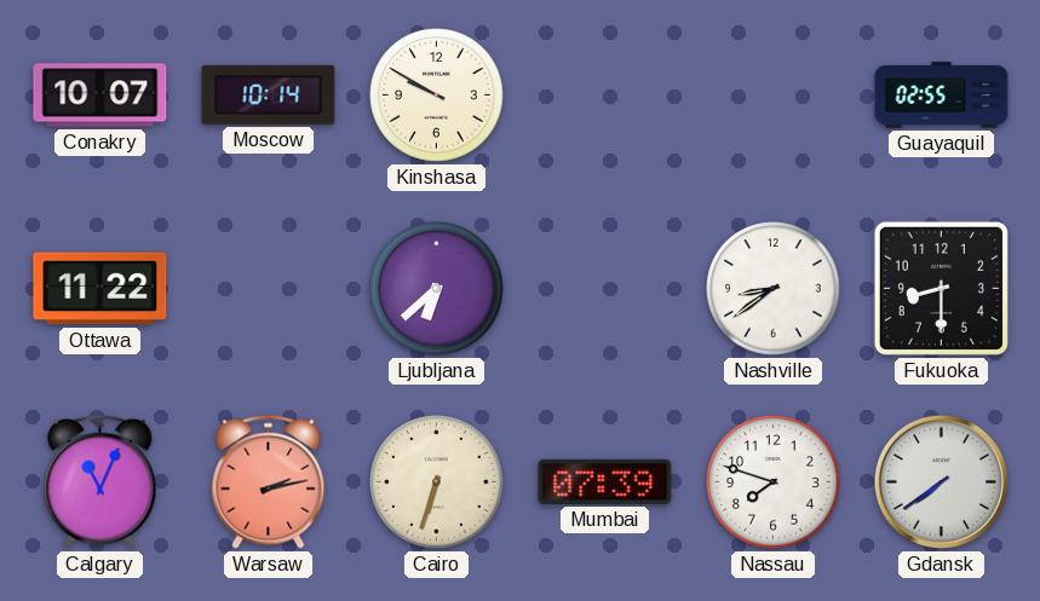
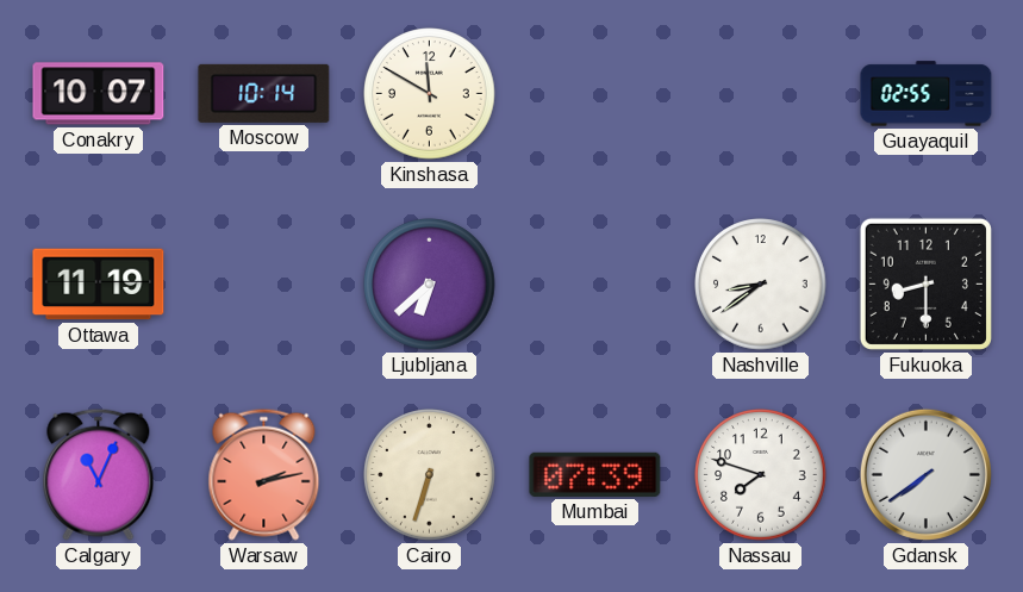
Kinshasa: 9:50 -> 11:50
Ottawa: 11:22 -> 11:19
